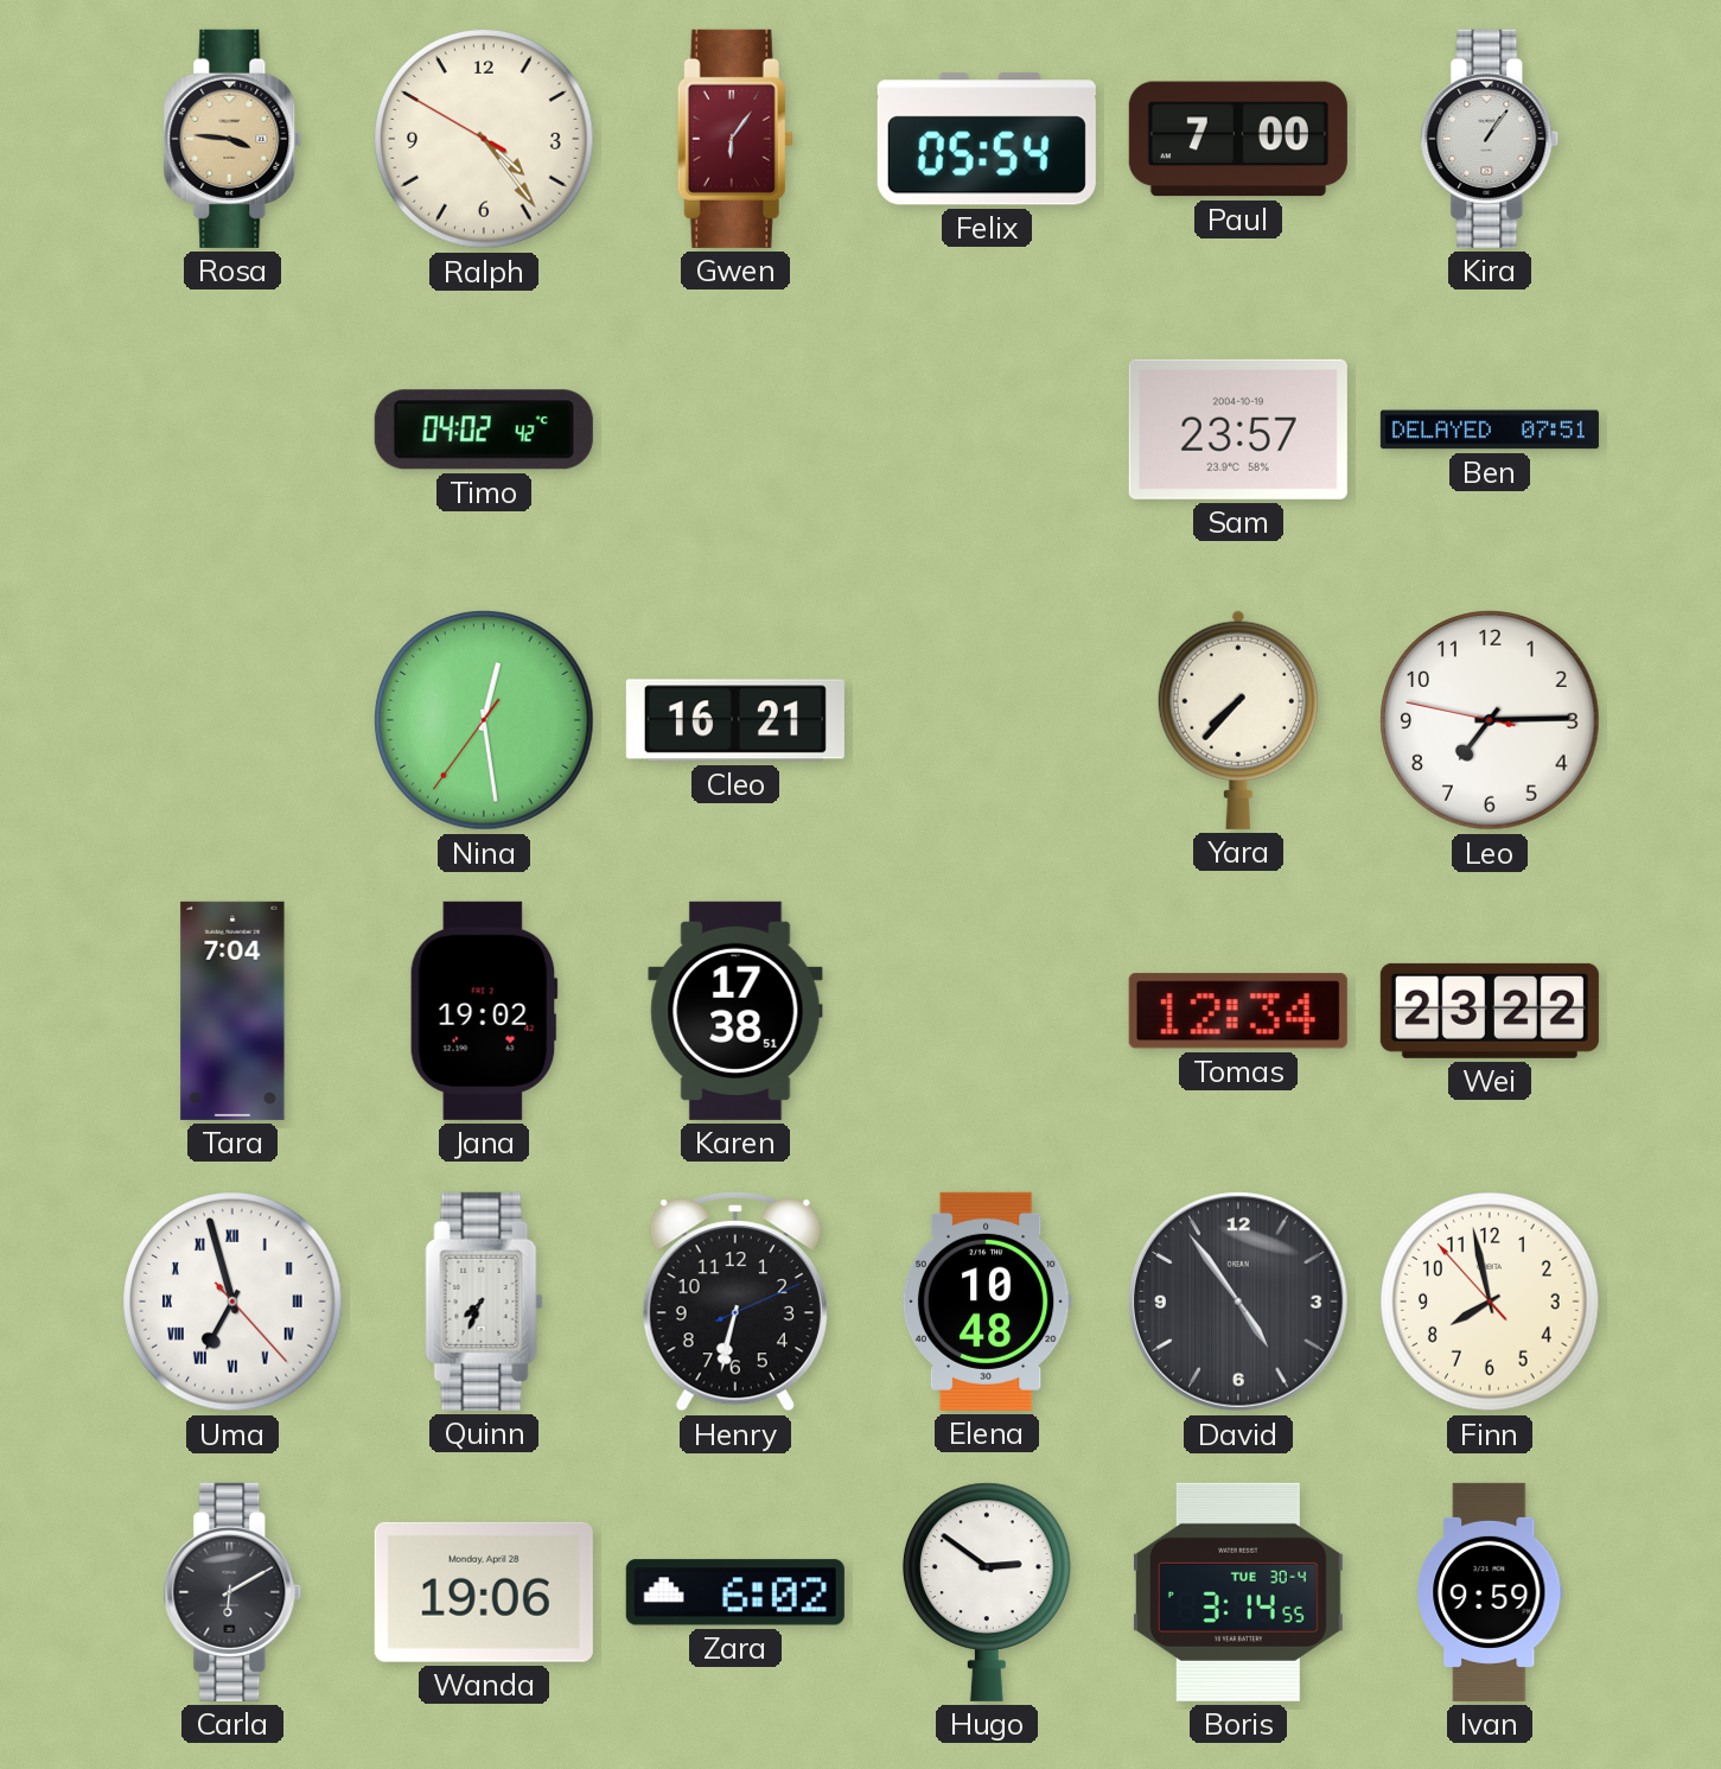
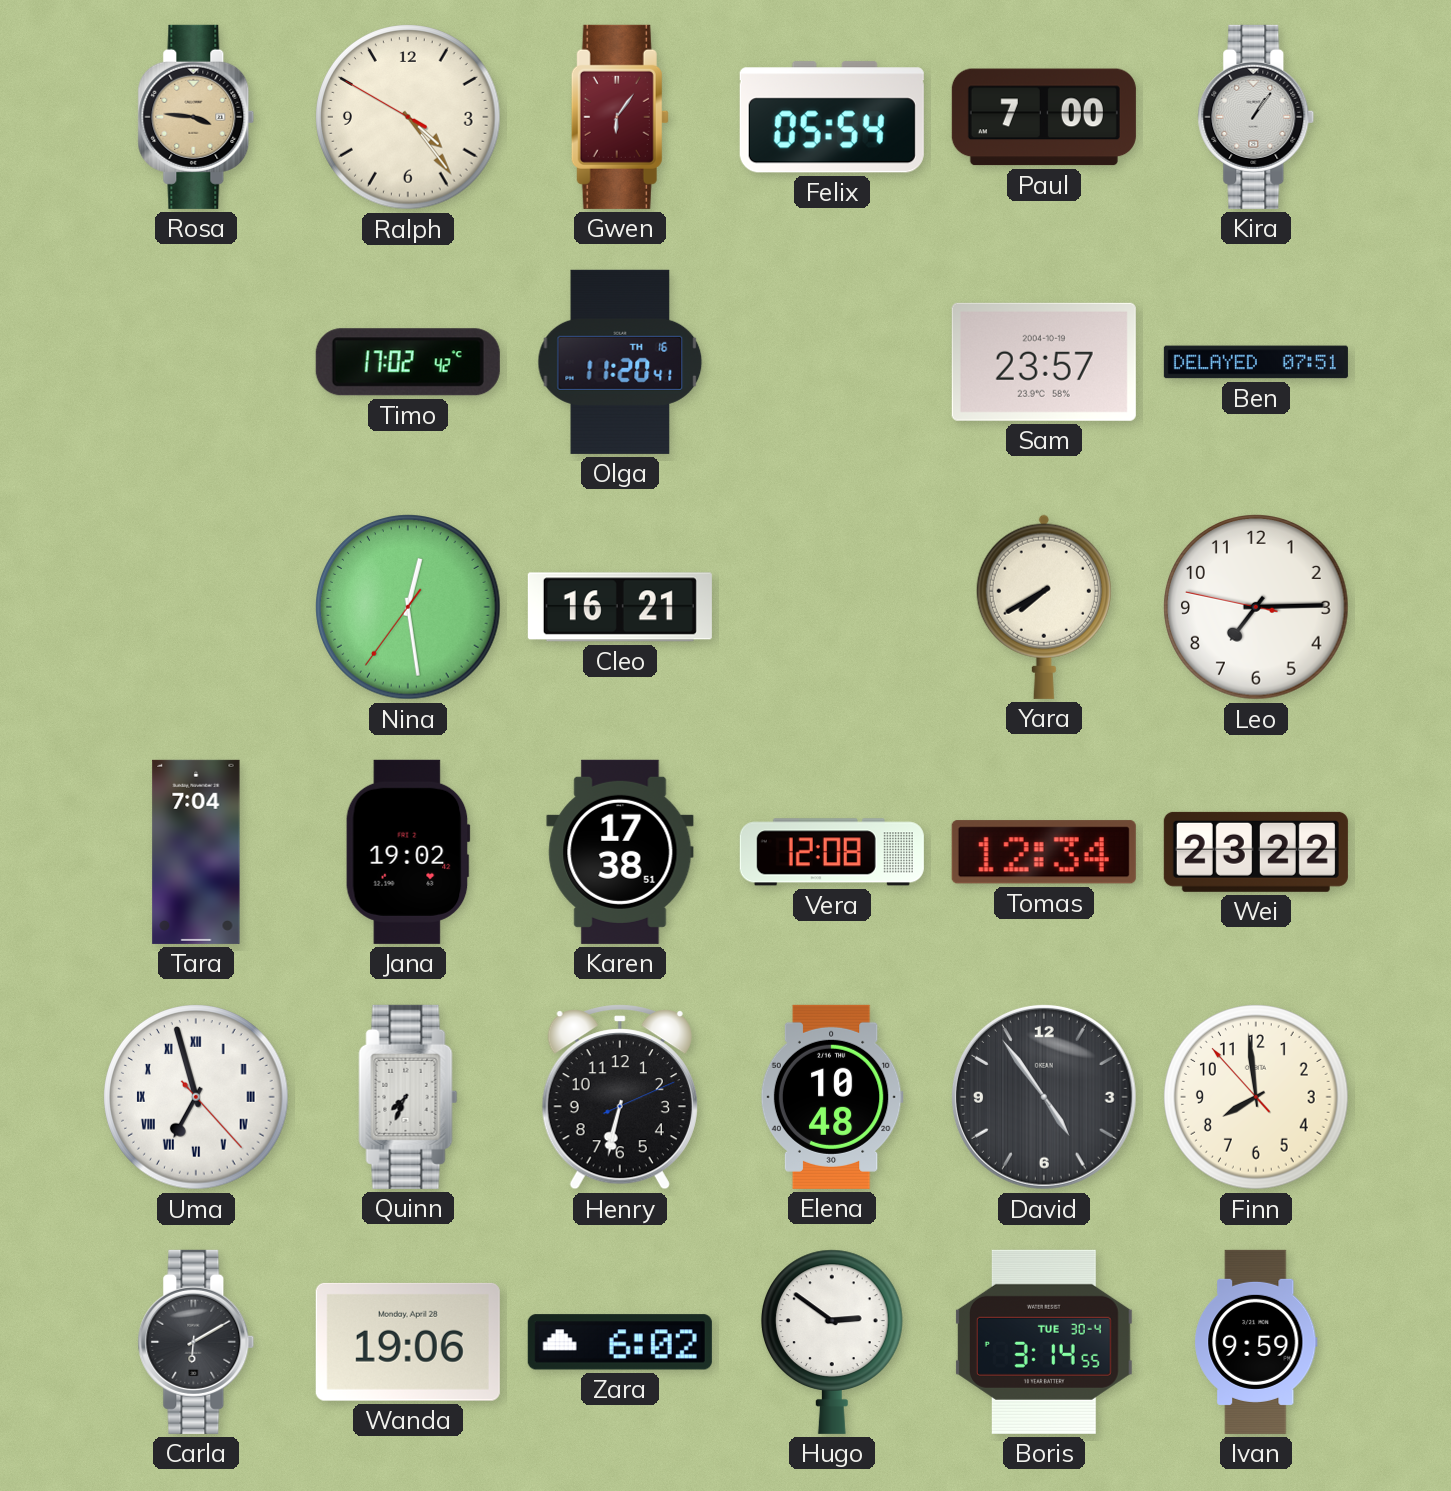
Timo: 04:02 -> 17:02
Olga: none -> 11:20
Yara: 7:37 -> 7:40
Vera: none -> 12:08
Finn: 7:57 -> 7:58
